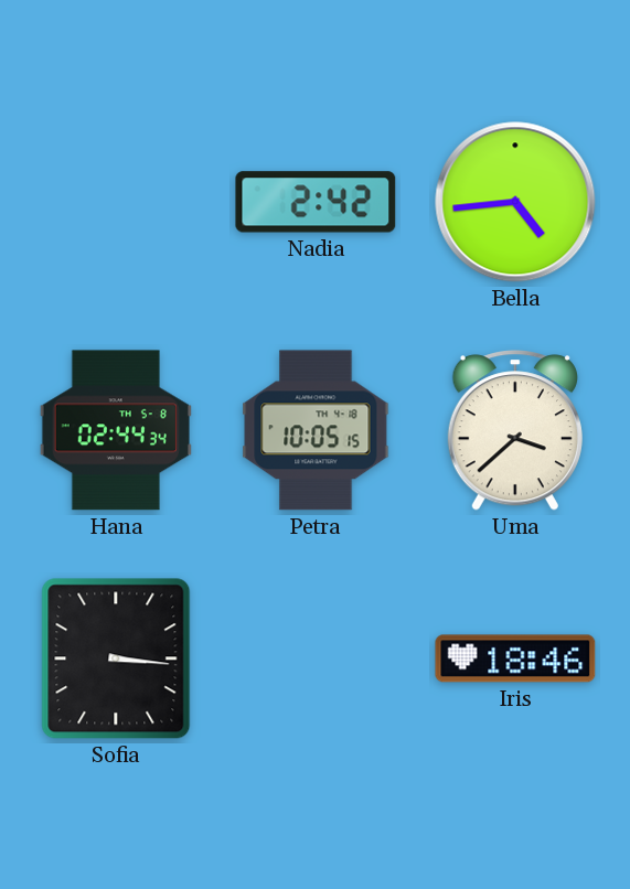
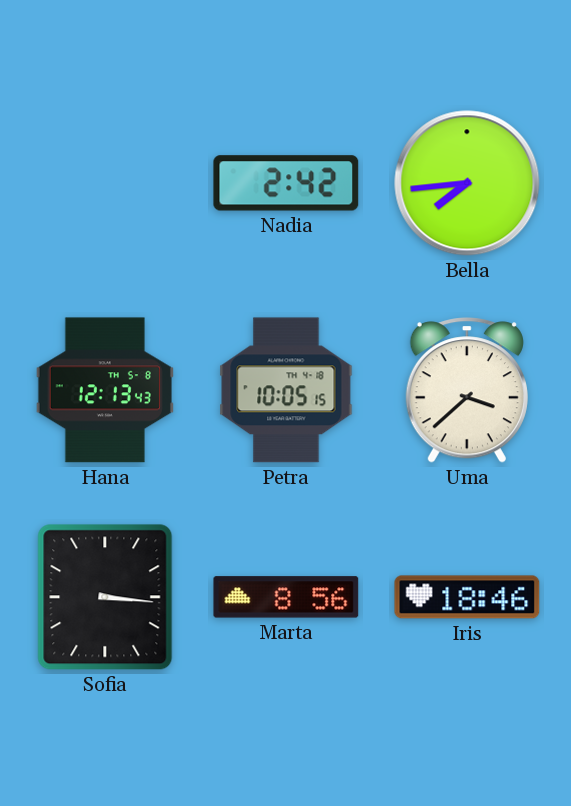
Bella: 4:44 -> 7:44
Hana: 02:44 -> 12:13
Marta: none -> 8:56
